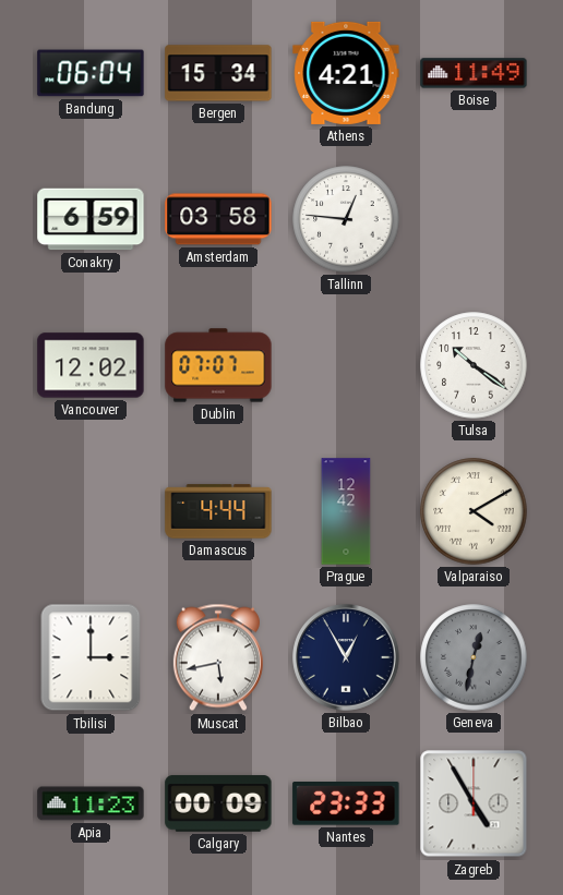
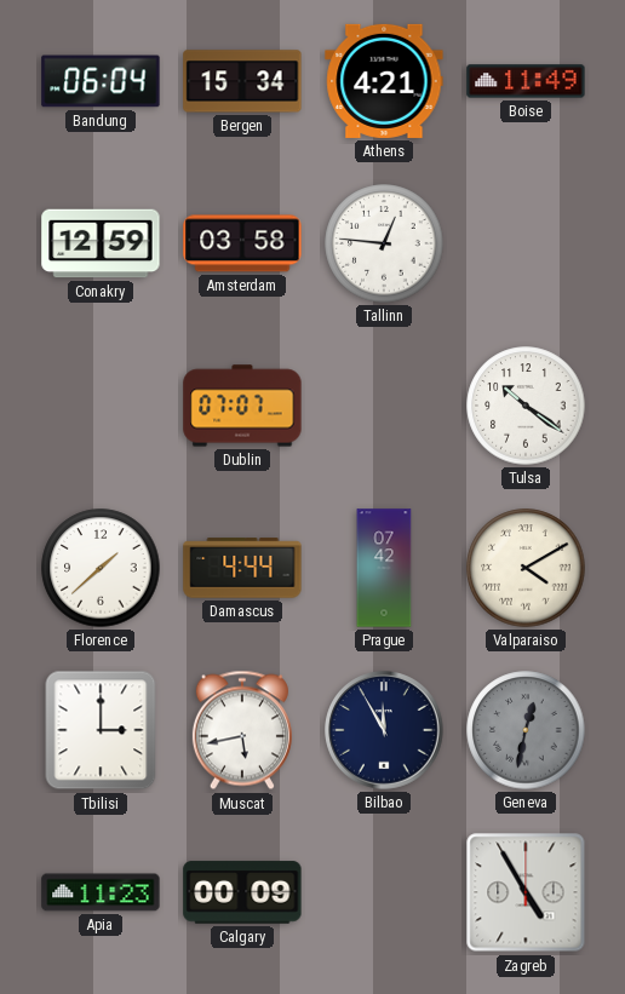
Conakry: 6:59 -> 12:59
Vancouver: 12:02 -> none
Florence: none -> 1:38
Prague: 12:42 -> 07:42
Bilbao: 12:55 -> 11:55
Nantes: 23:33 -> none
